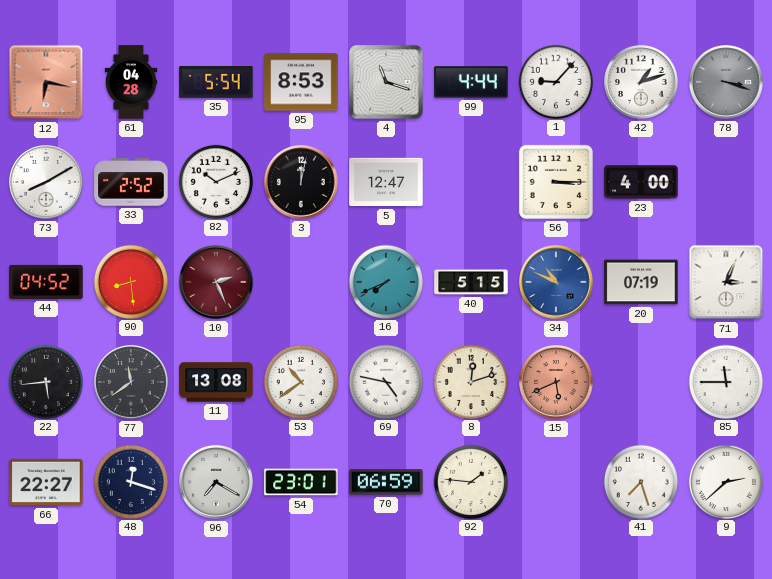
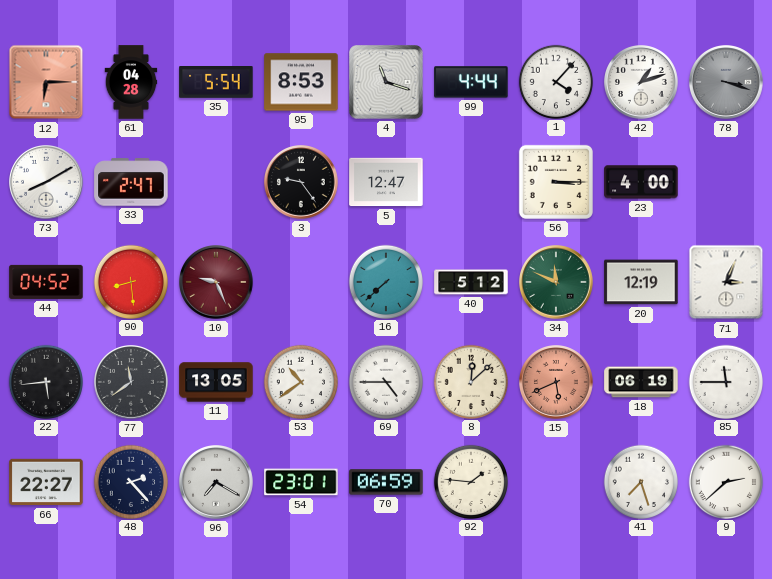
12: 6:17 -> 6:15
1: 9:07 -> 4:07
33: 2:52 -> 2:47
82: 10:11 -> none
3: 12:02 -> 9:24
10: 2:26 -> 9:26
16: 7:41 -> 7:38
40: 5:15 -> 5:12
34: 10:49 -> 11:49
34 dial: blue -> green
20: 07:19 -> 12:19
11: 13:08 -> 13:05
69: 4:47 -> 4:45
8: 12:12 -> 12:08
18: none -> 06:19
48: 12:18 -> 2:23
